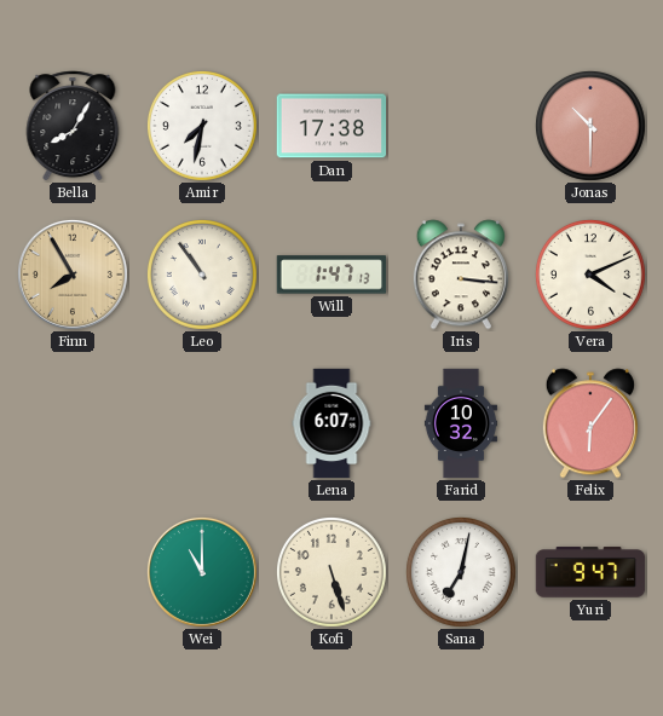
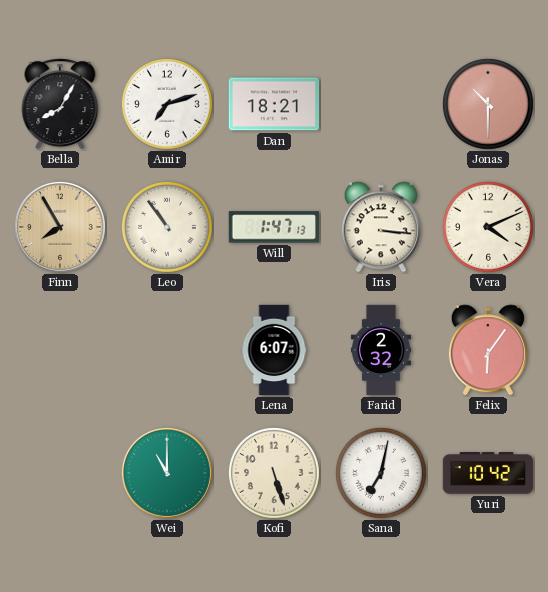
Amir: 7:32 -> 7:12
Dan: 17:38 -> 18:21
Farid: 10:32 -> 2:32
Yuri: 9:47 -> 10:42
